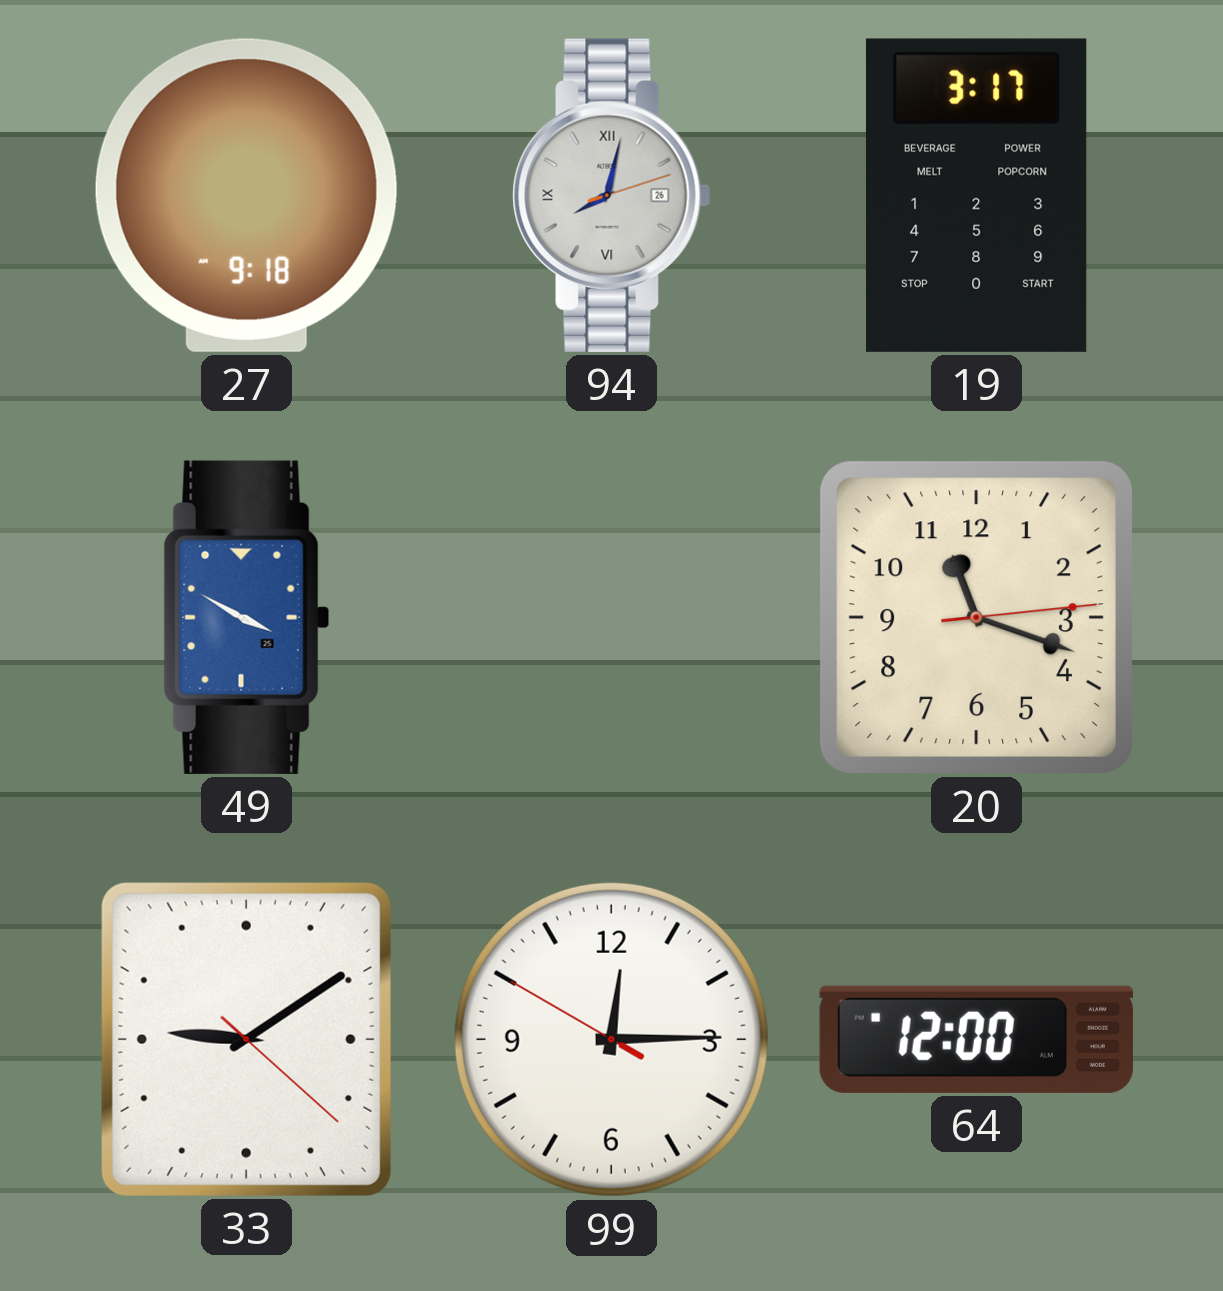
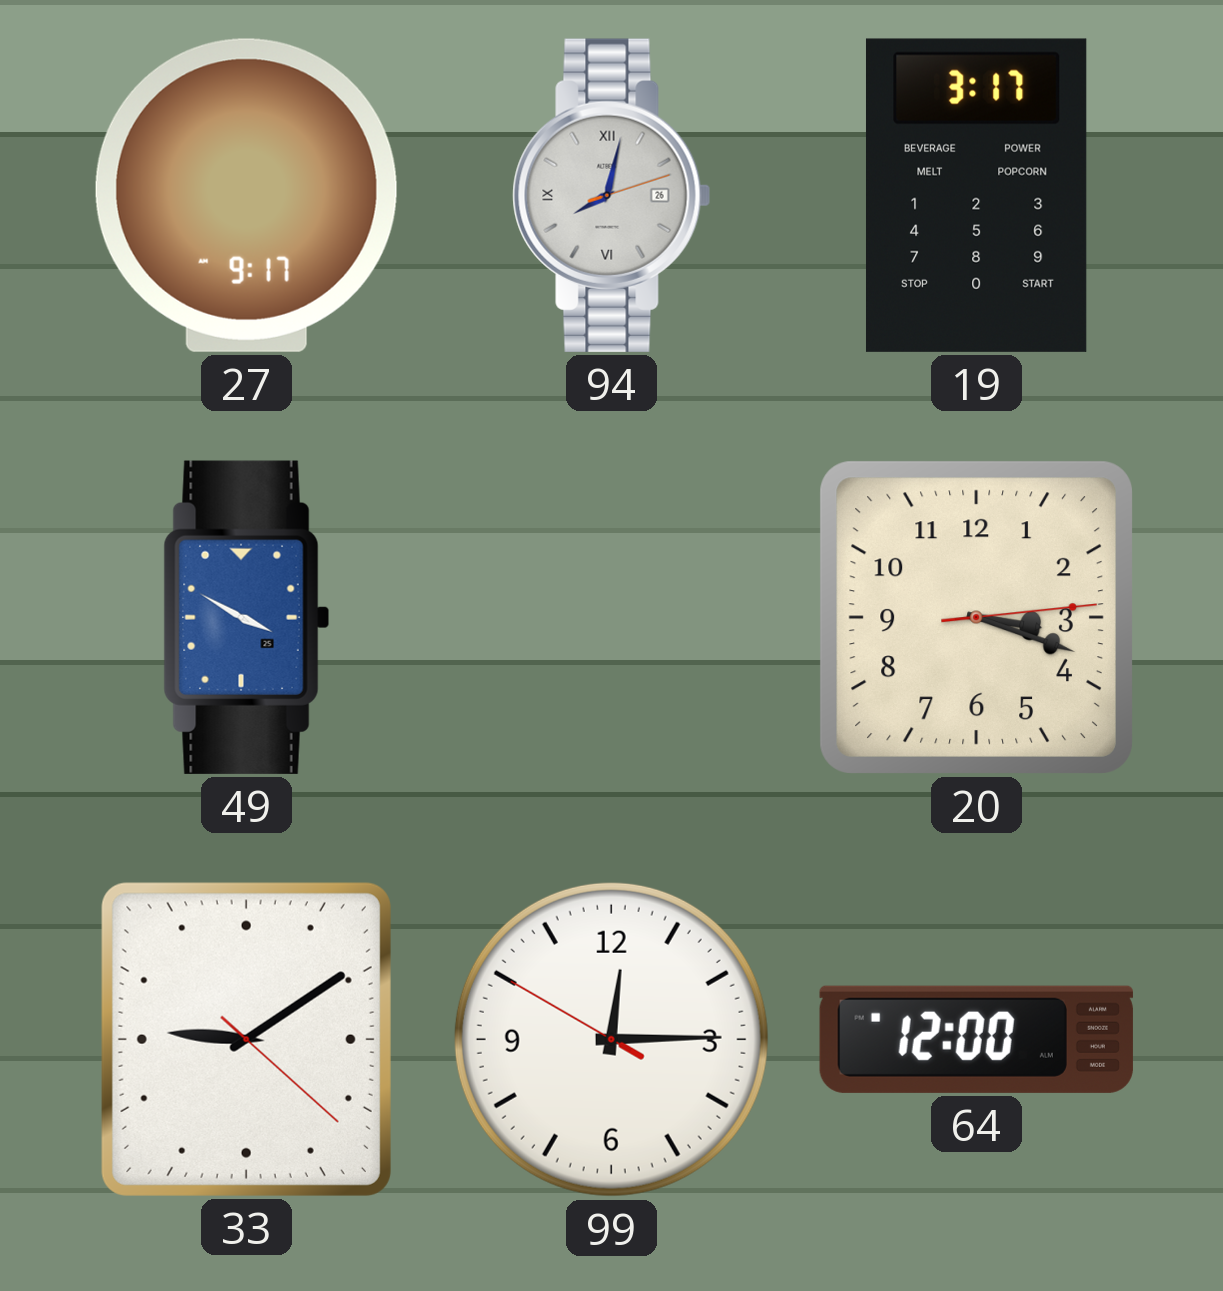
27: 9:18 -> 9:17
20: 11:18 -> 3:18
